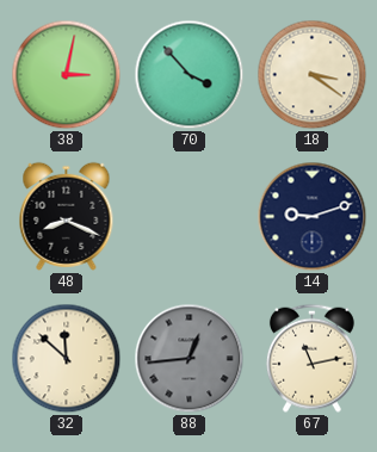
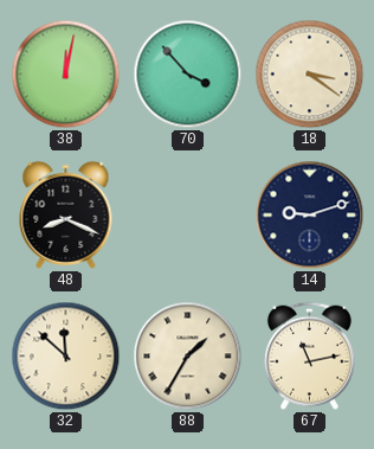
38: 3:02 -> 12:02
88: 12:44 -> 1:35
88 dial: grey -> cream
